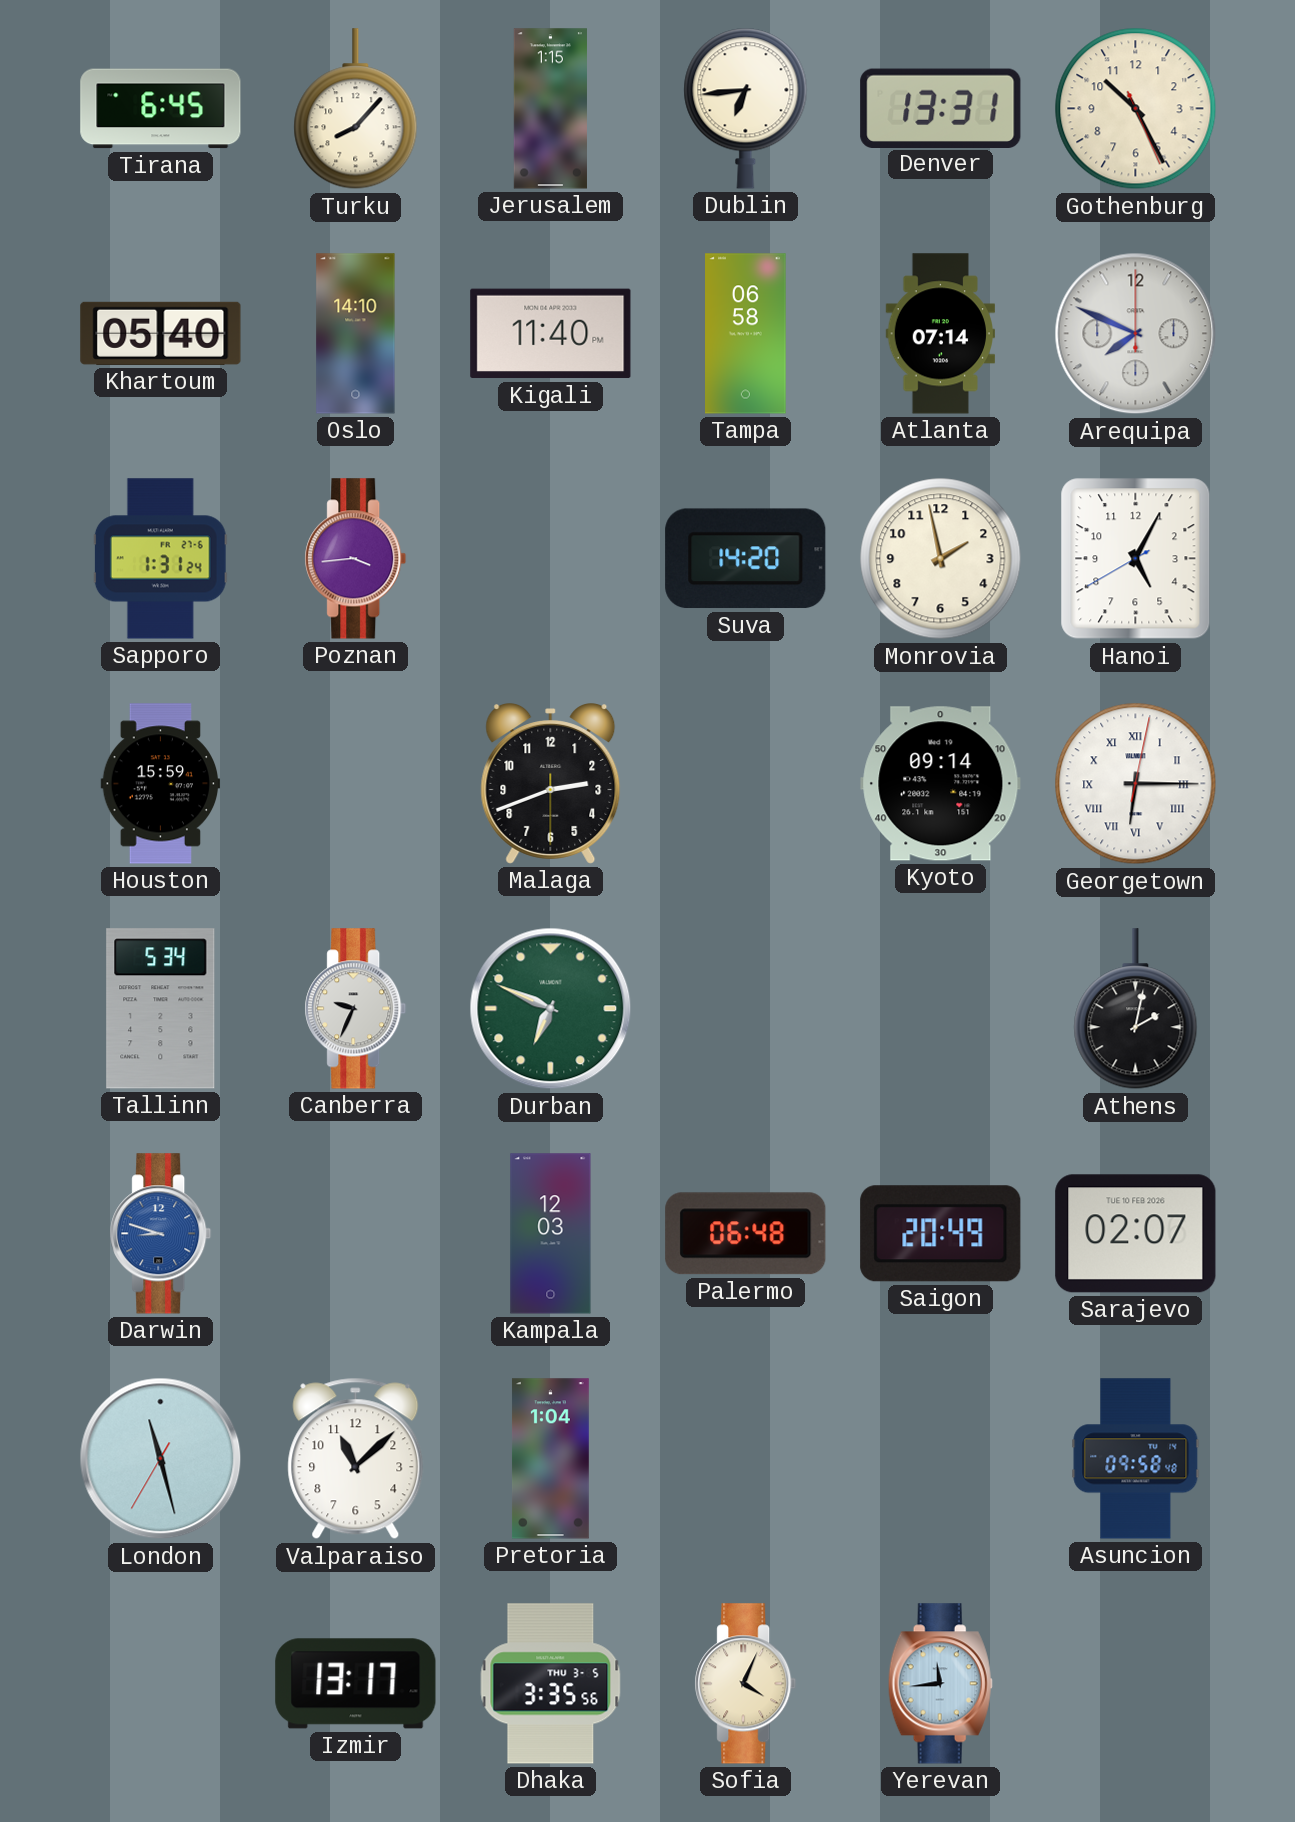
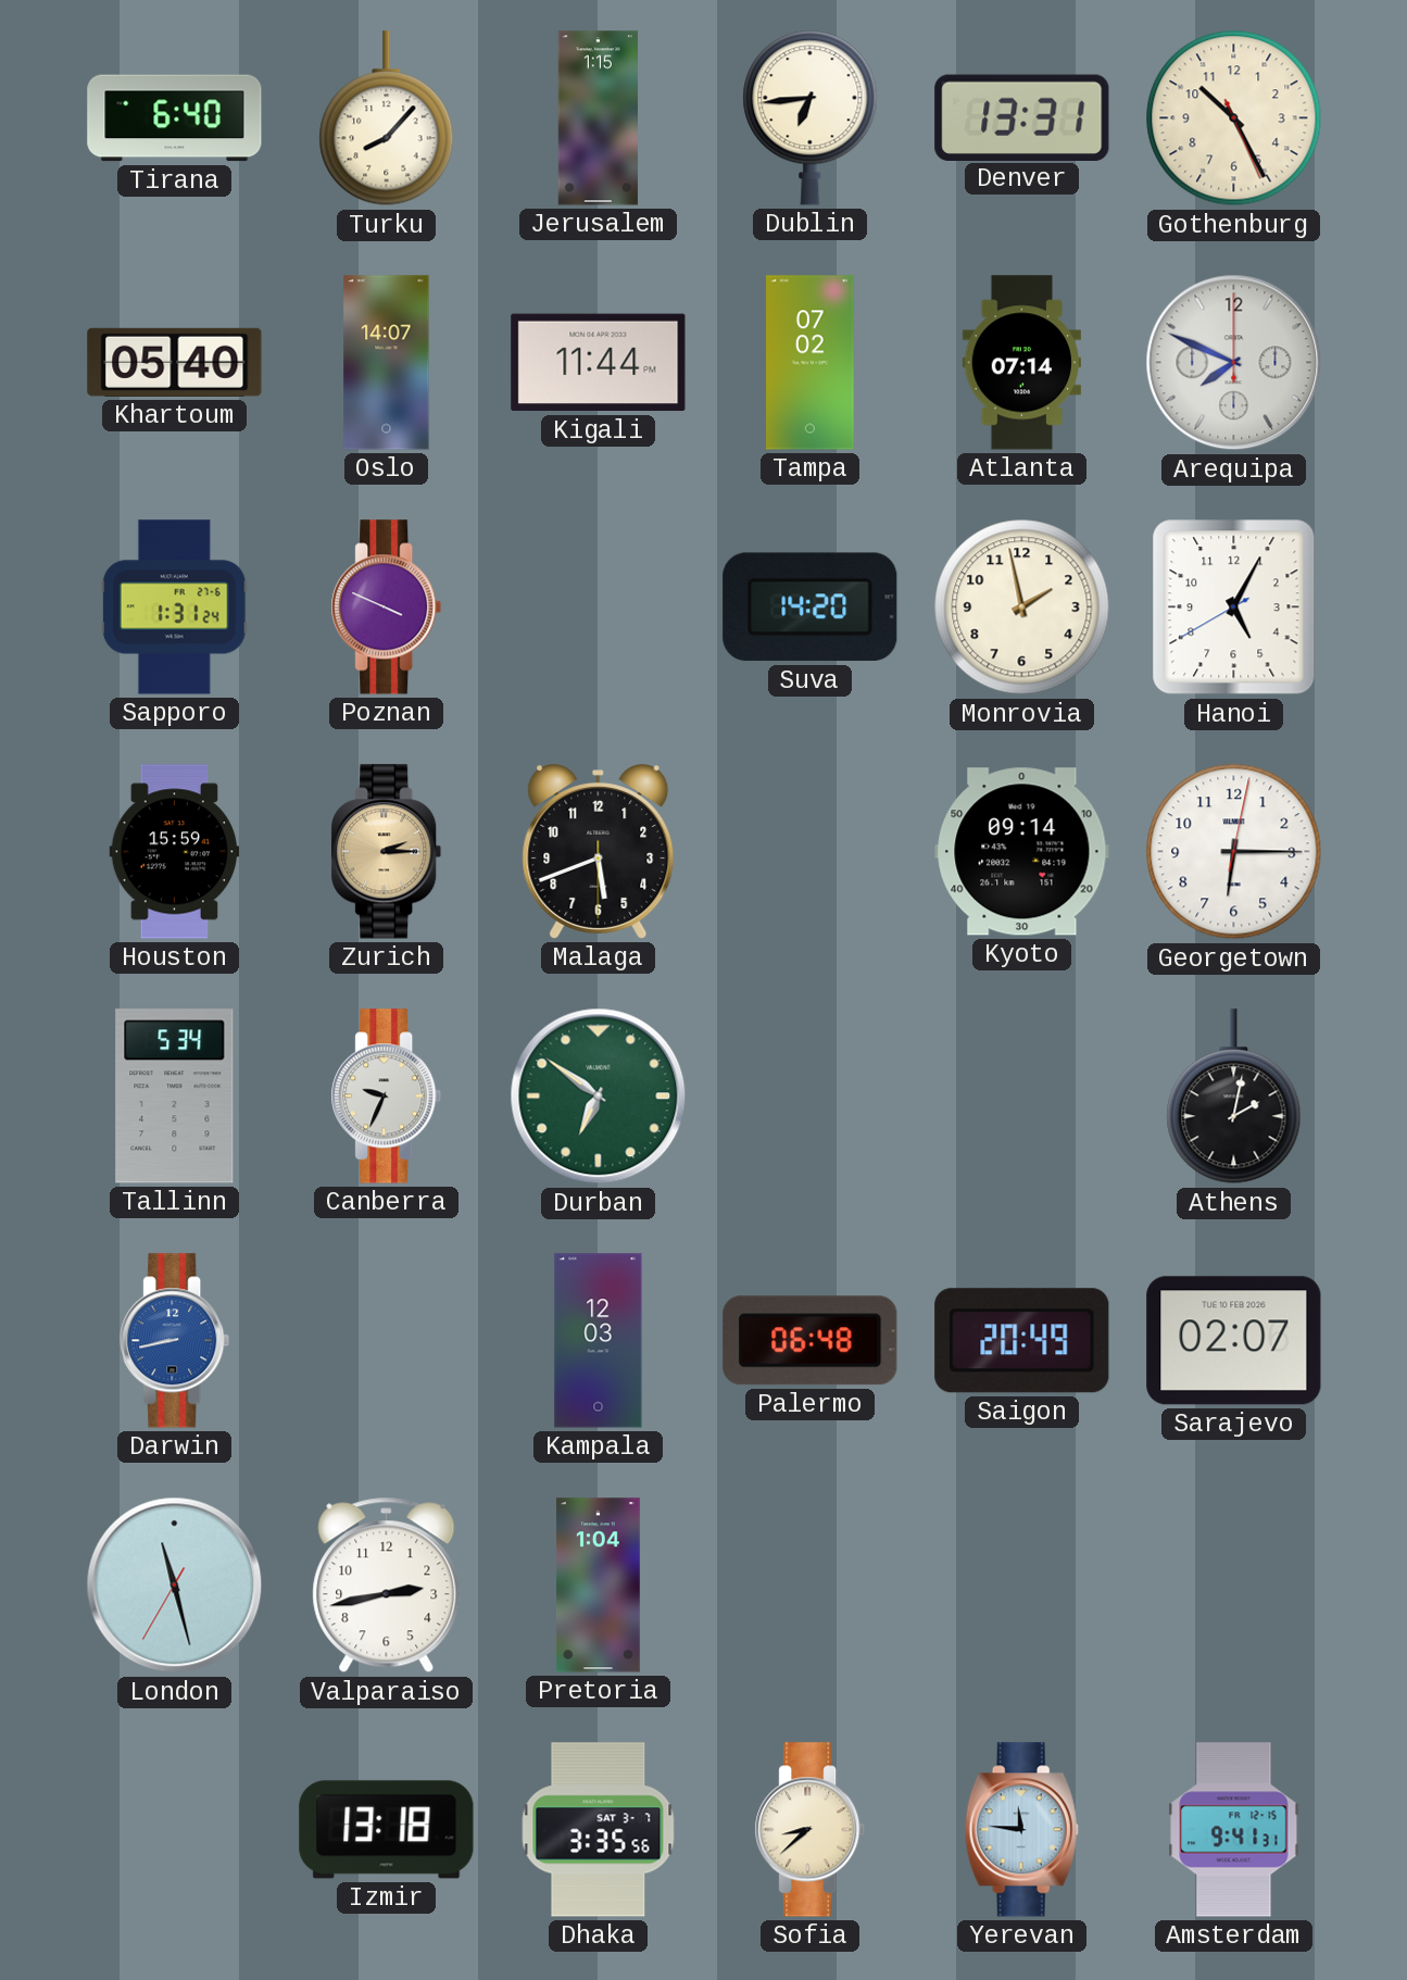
Tirana: 6:45 -> 6:40
Oslo: 14:10 -> 14:07
Kigali: 11:40 -> 11:44
Tampa: 06:58 -> 07:02
Poznan: 3:44 -> 3:49
Zurich: none -> 2:15
Malaga: 2:41 -> 5:41
Georgetown numerals: Roman -> Arabic
Durban: 6:49 -> 6:51
Darwin: 8:48 -> 8:43
Valparaiso: 11:08 -> 2:43
Asuncion: 09:58 -> none
Izmir: 13:17 -> 13:18
Dhaka date: THU 3-5 -> SAT 3-7
Sofia: 4:04 -> 8:38
Yerevan: 11:44 -> 11:46
Amsterdam: none -> 9:41
